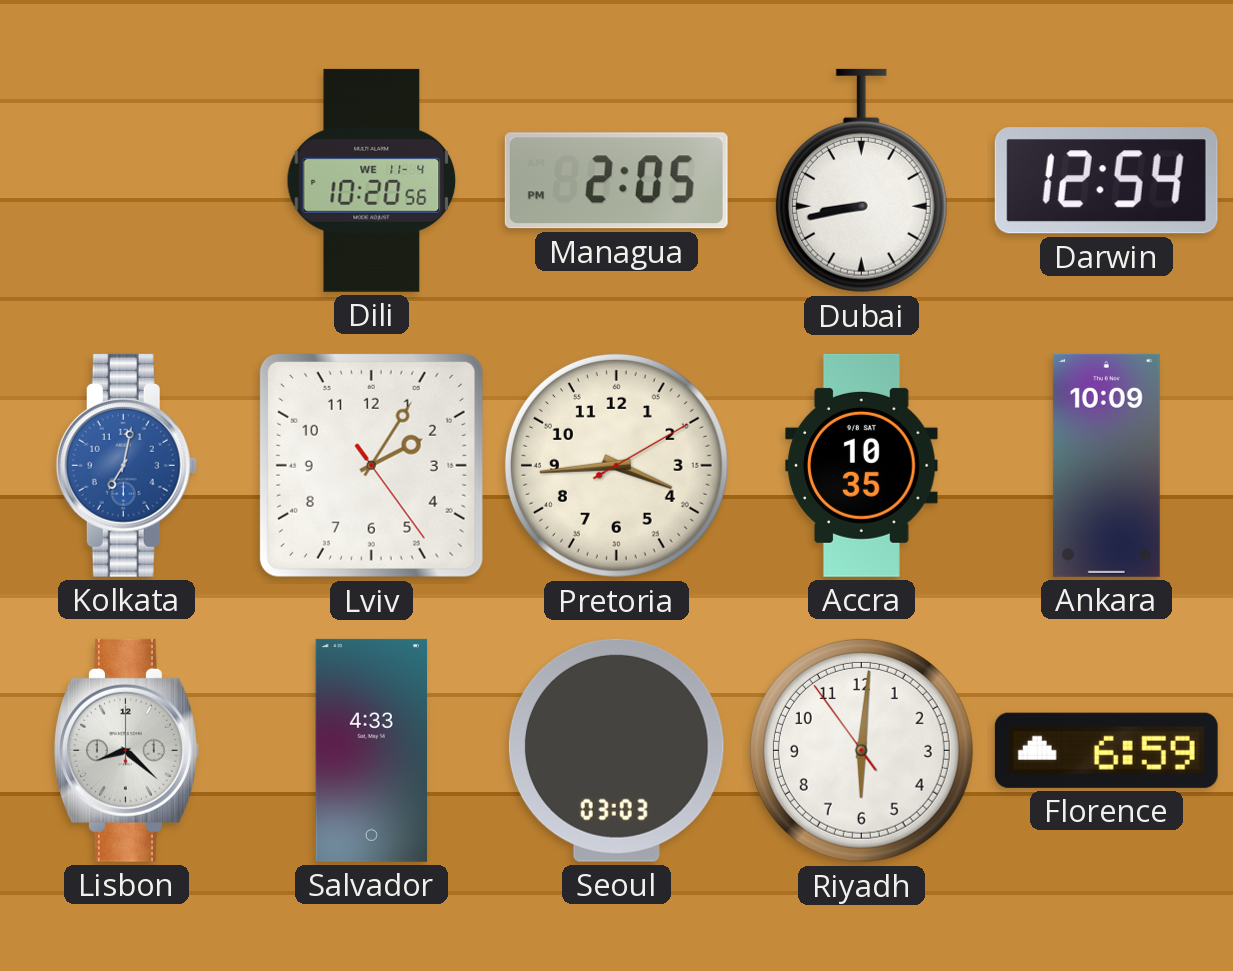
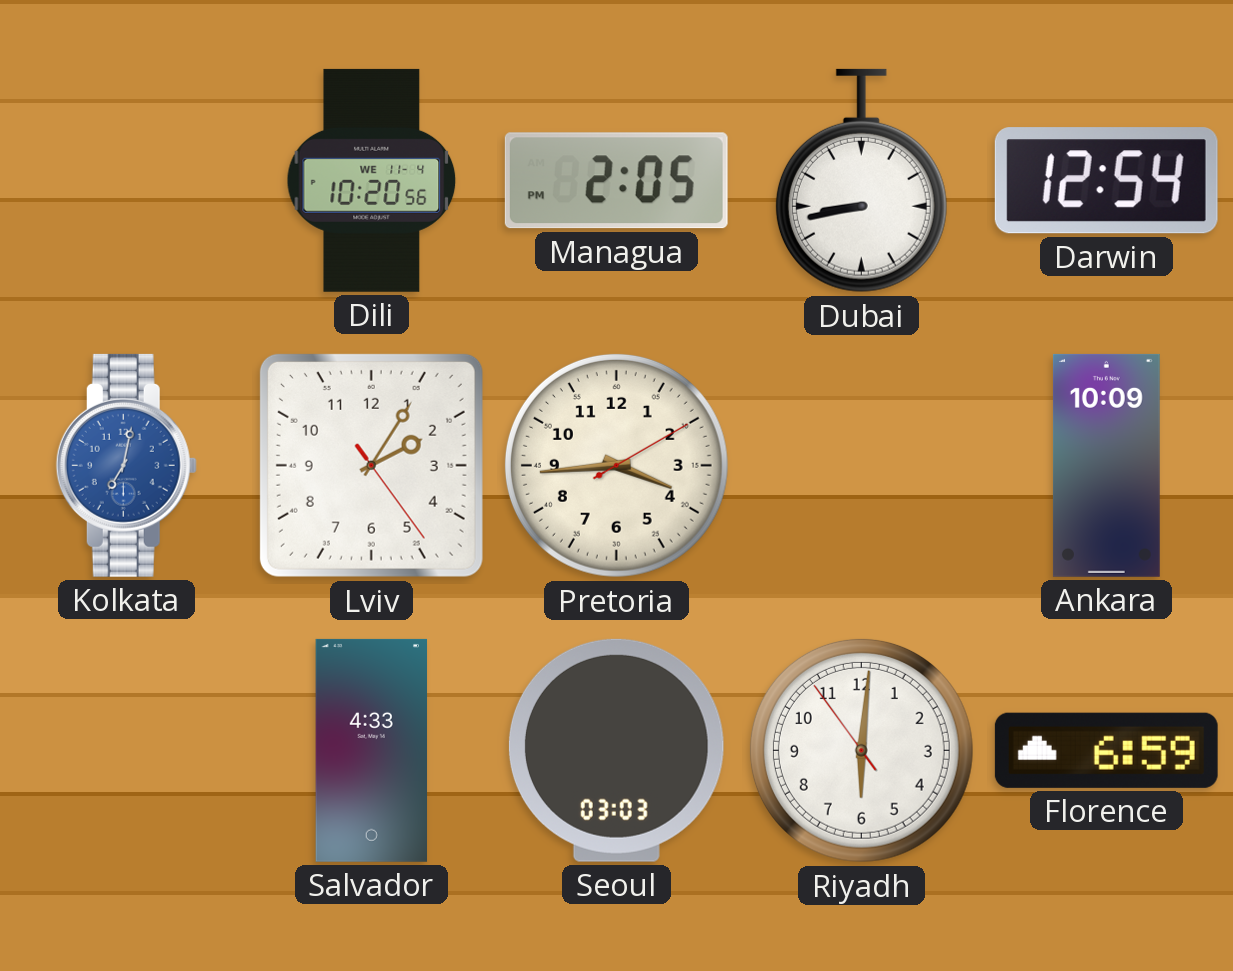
Accra: 10:35 -> none
Lisbon: 8:22 -> none
